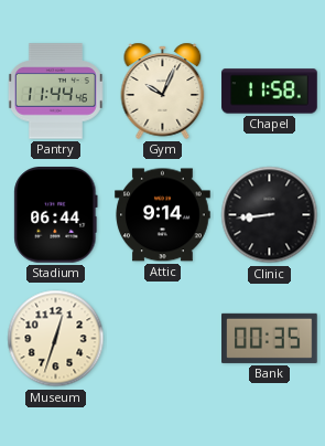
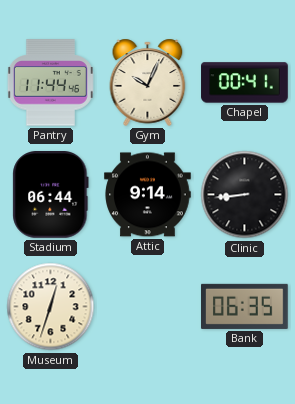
Chapel: 11:58 -> 00:41
Bank: 00:35 -> 06:35
